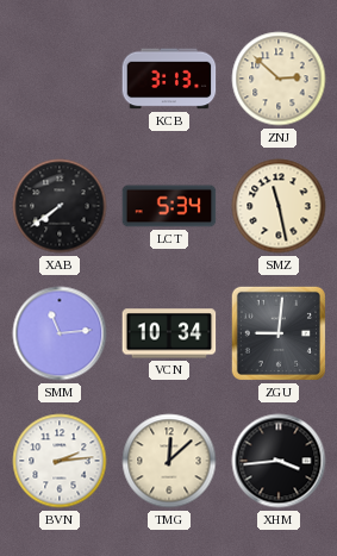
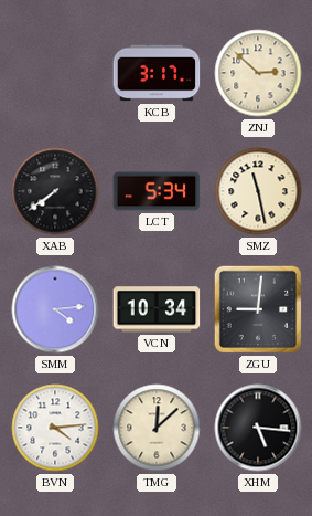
KCB: 3:13 -> 3:17
SMM: 11:14 -> 4:14
BVN: 2:14 -> 4:14
XHM: 3:44 -> 5:16
